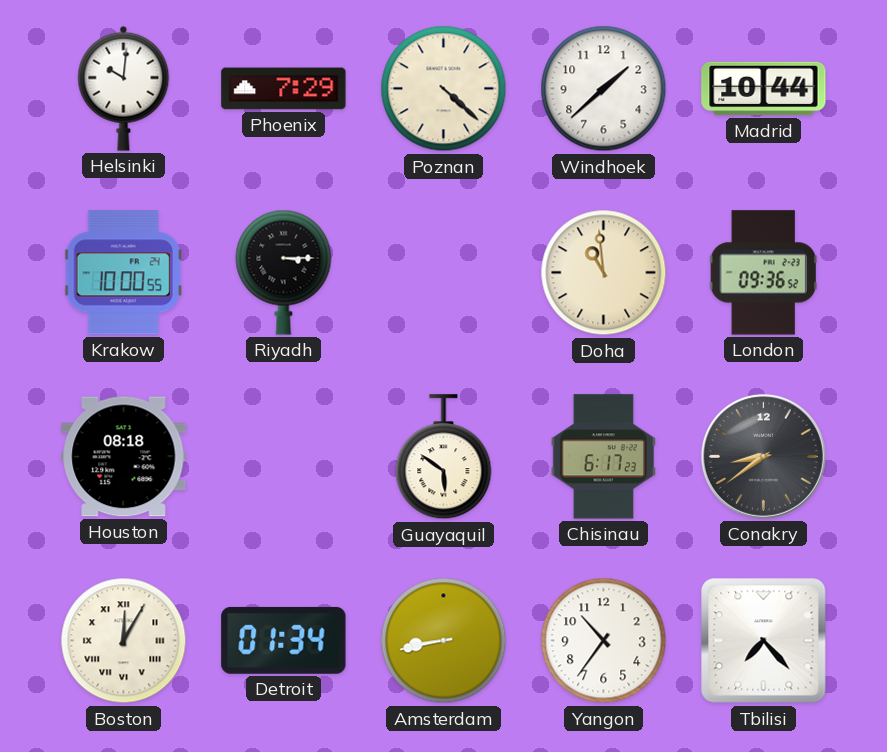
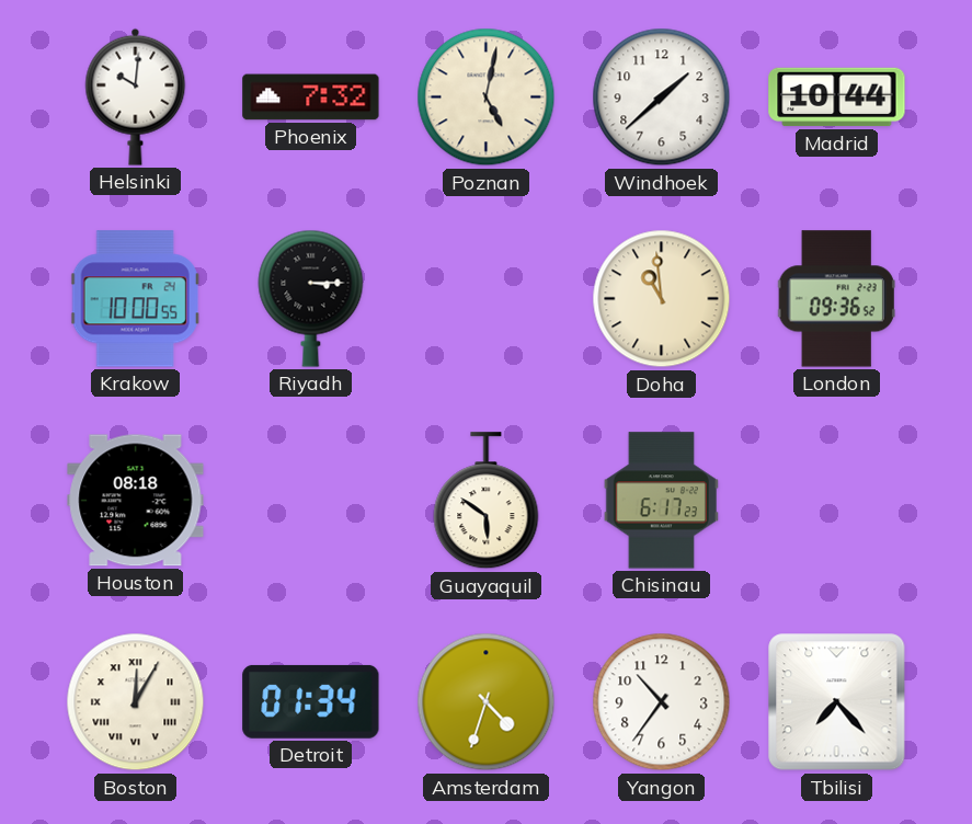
Phoenix: 7:29 -> 7:32
Poznan: 4:22 -> 5:02
Conakry: 8:39 -> none
Amsterdam: 8:43 -> 4:33
